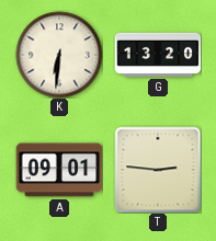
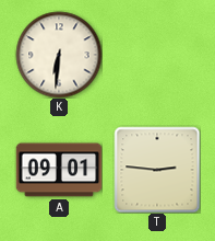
G: 13:20 -> none
